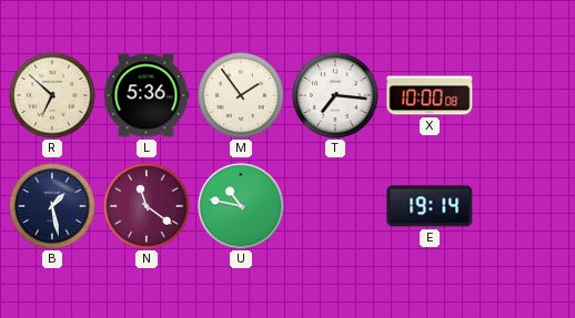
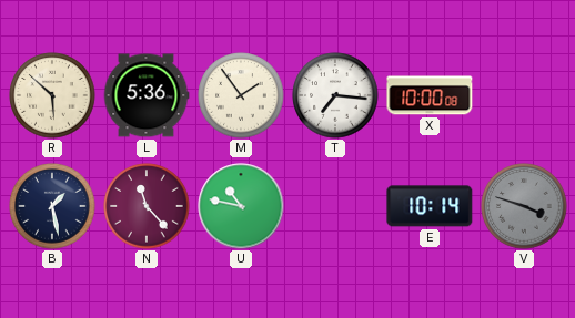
R: 6:52 -> 5:52
N: 11:21 -> 11:23
E: 19:14 -> 10:14
V: none -> 3:48
